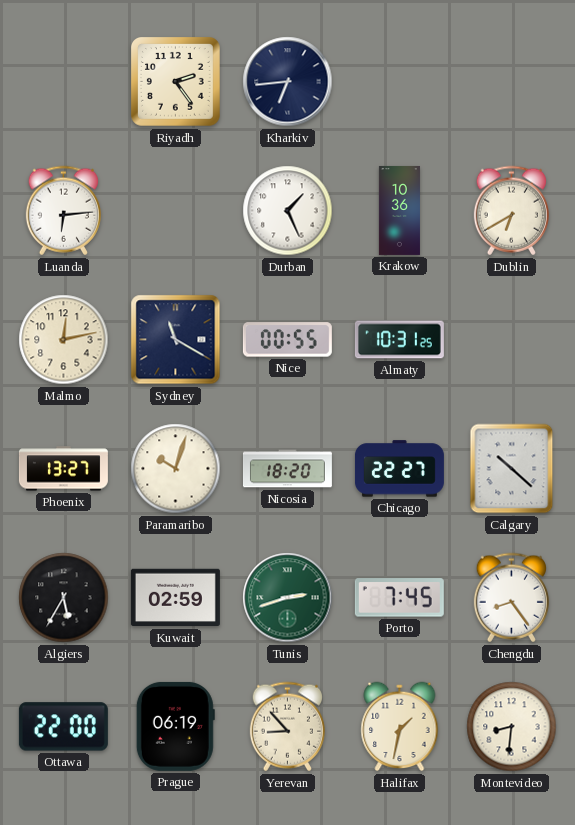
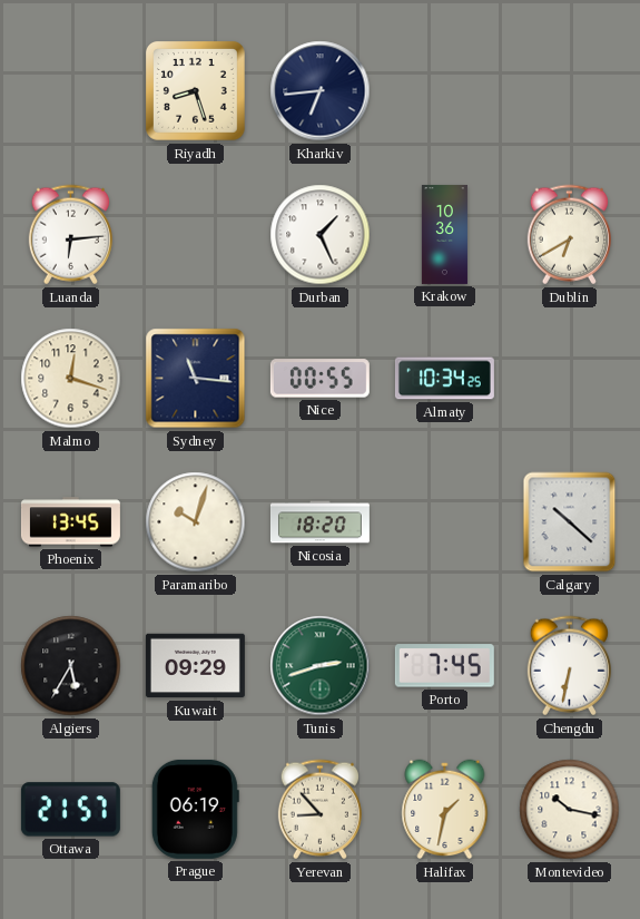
Riyadh: 2:24 -> 8:27
Malmo: 12:13 -> 12:18
Sydney: 11:20 -> 11:16
Almaty: 10:31 -> 10:34
Phoenix: 13:27 -> 13:45
Chicago: 22:27 -> none
Kuwait: 02:59 -> 09:29
Chengdu: 8:24 -> 6:32
Ottawa: 22:00 -> 21:57
Montevideo: 8:31 -> 10:17
